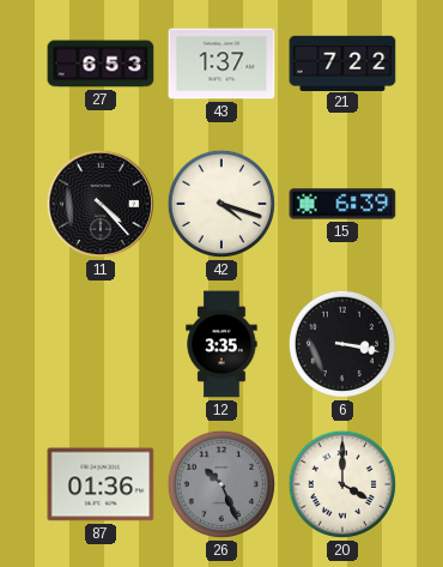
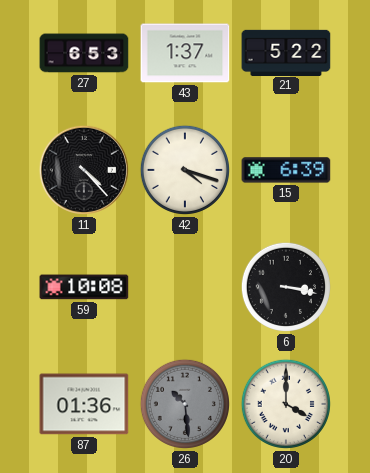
21: 7:22 -> 5:22
59: none -> 10:08
12: 3:35 -> none
26: 10:26 -> 10:29
